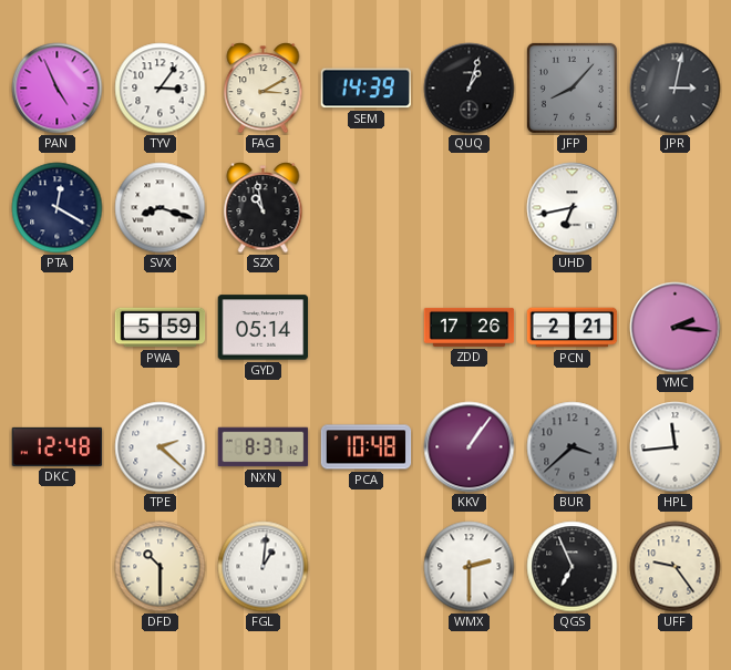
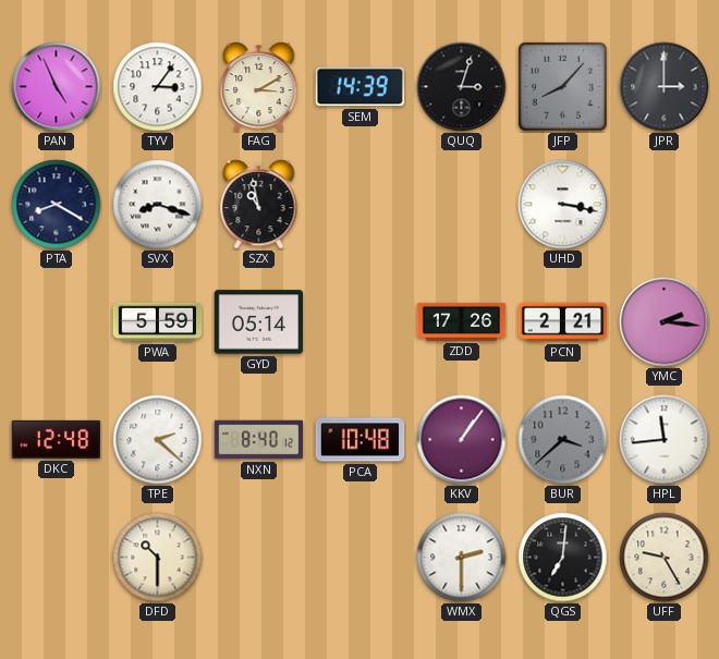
QUQ: 1:03 -> 3:03
JPR: 3:02 -> 3:00
PTA: 12:20 -> 8:20
UHD: 6:43 -> 3:17
NXN: 8:37 -> 8:40
FGL: 1:01 -> none
QGS: 6:56 -> 7:01
UFF: 9:24 -> 9:25
